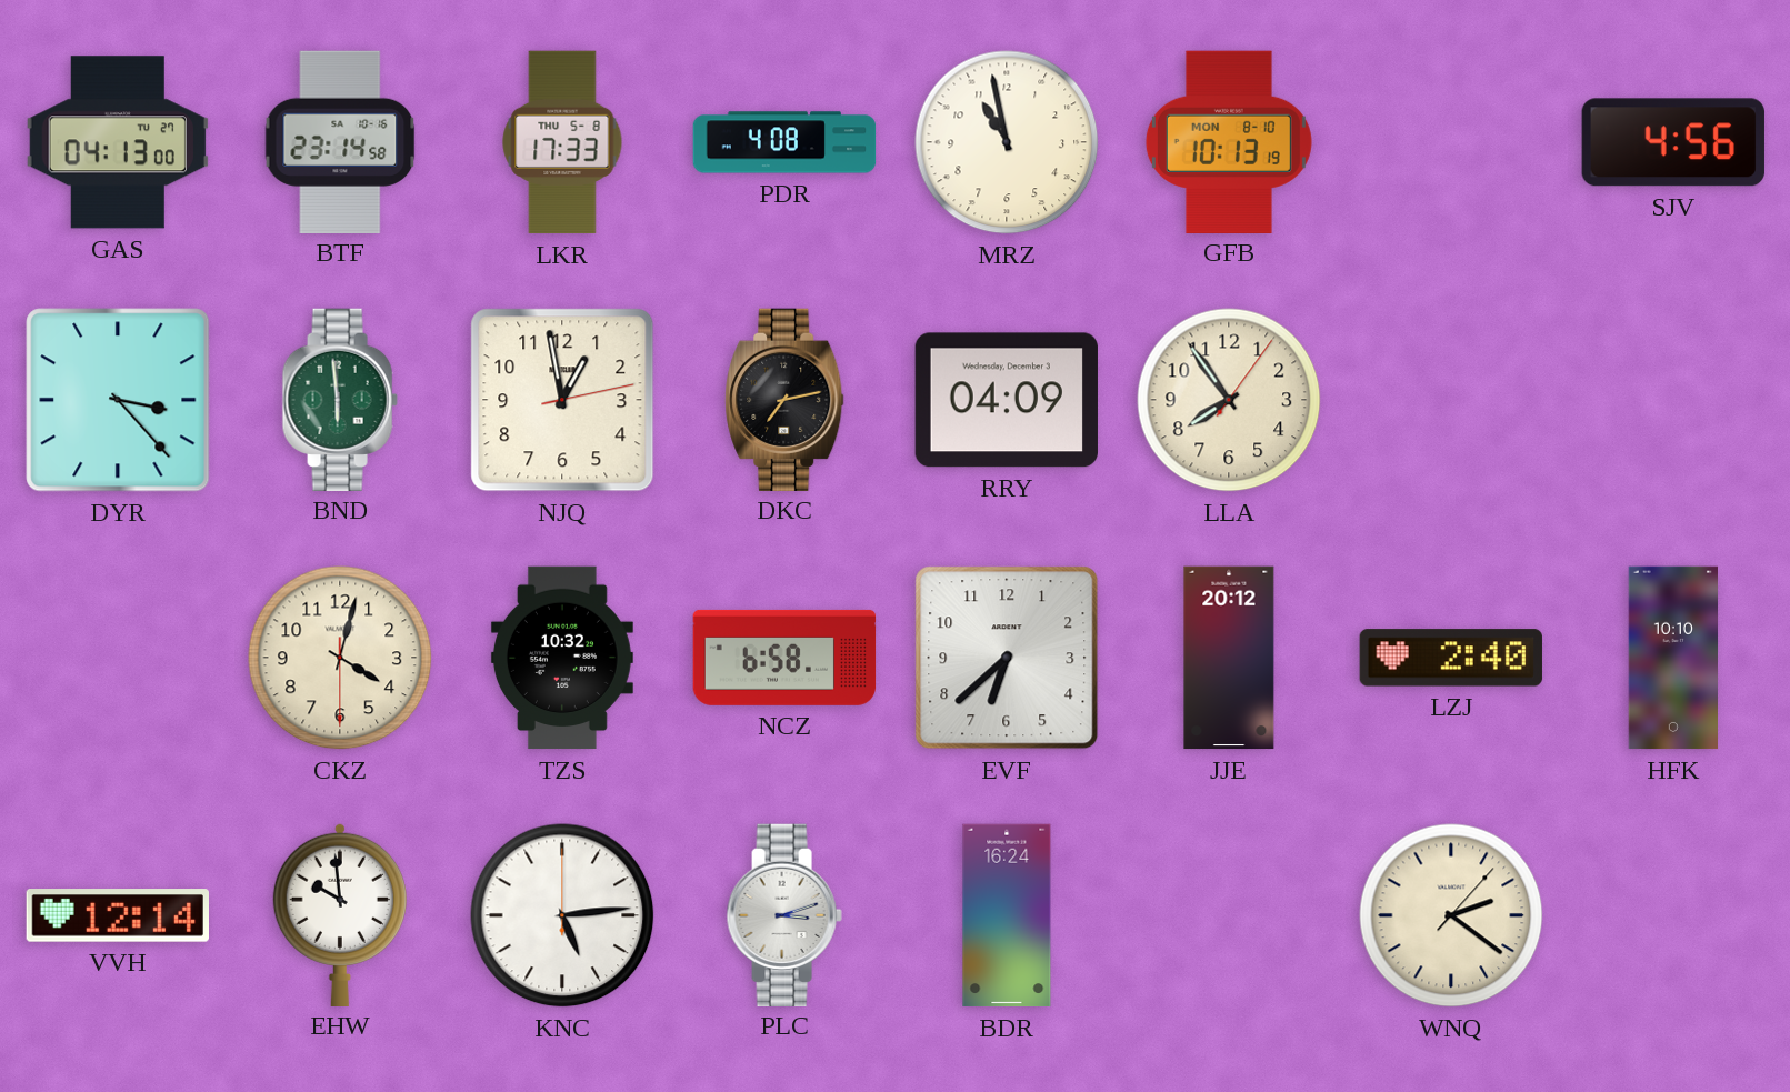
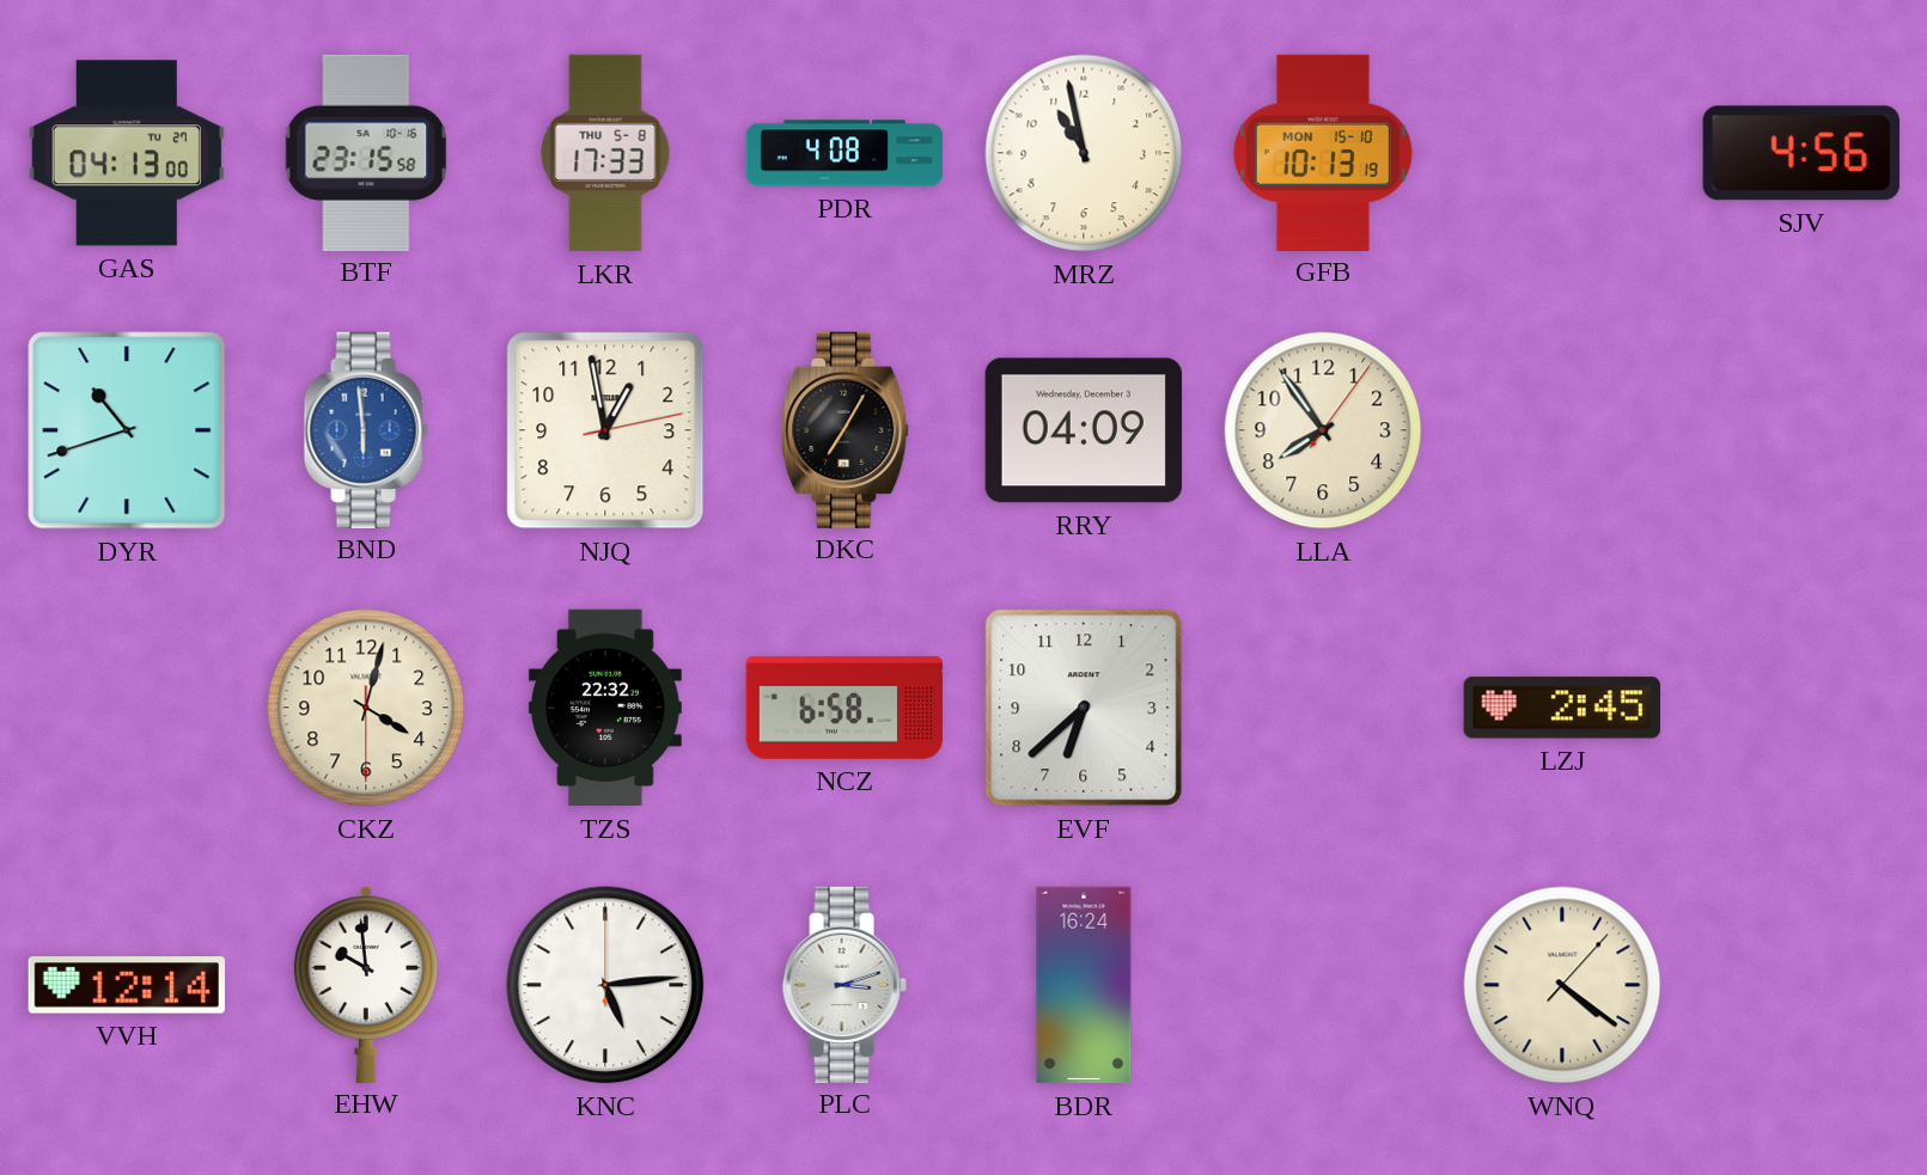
BTF: 23:14 -> 23:15
GFB date: MON 8-10 -> MON 15-10
DYR: 3:23 -> 10:42
BND dial: green -> blue
DKC: 7:13 -> 7:05
TZS: 10:32 -> 22:32
JJE: 20:12 -> none
LZJ: 2:40 -> 2:45
HFK: 10:10 -> none
WNQ: 2:21 -> 4:21
